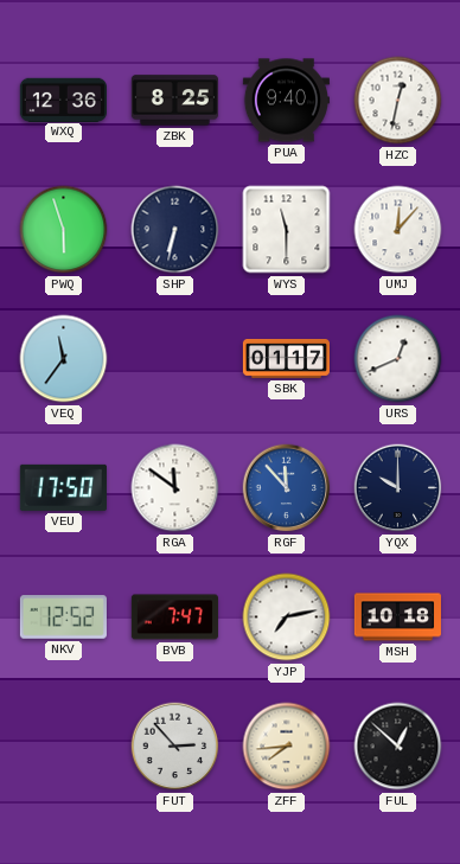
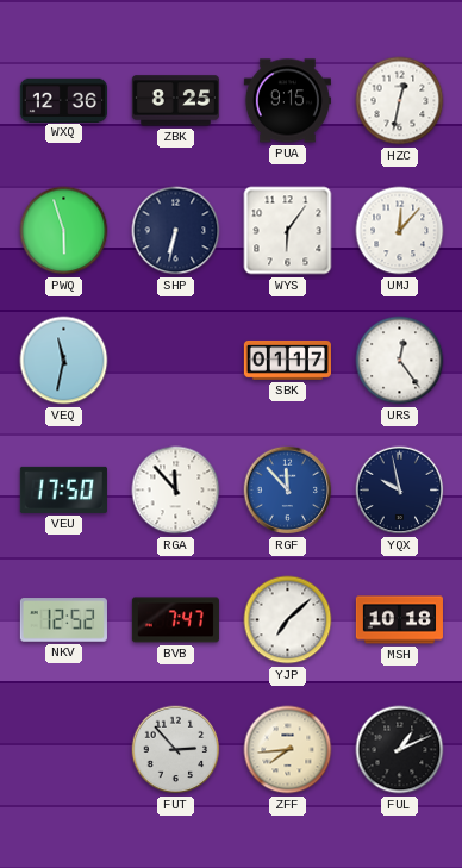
PUA: 9:40 -> 9:15
WYS: 11:30 -> 6:06
VEQ: 11:36 -> 11:32
URS: 12:41 -> 12:24
RGA: 11:51 -> 11:53
YQX: 10:00 -> 9:58
YJP: 7:13 -> 7:08
FUL: 12:52 -> 1:11
